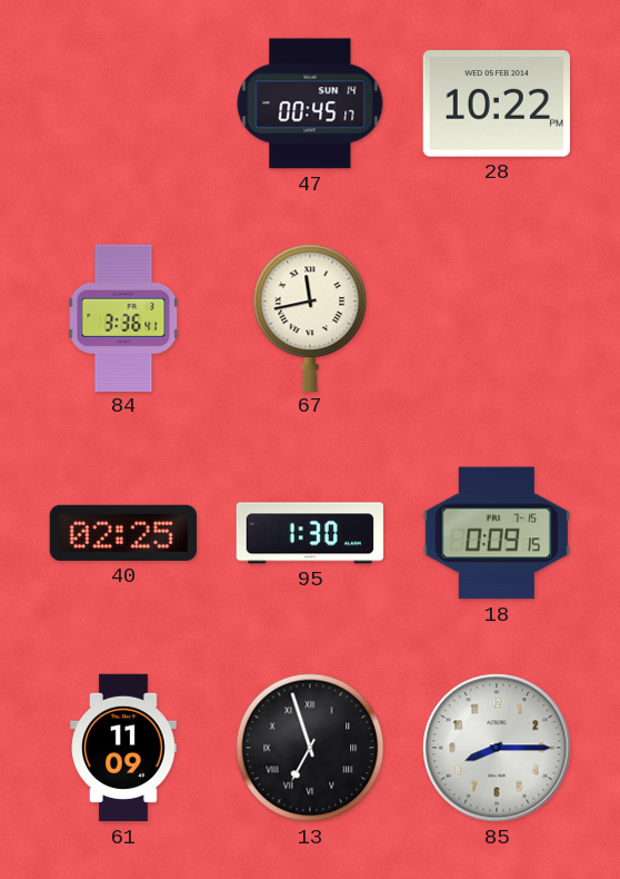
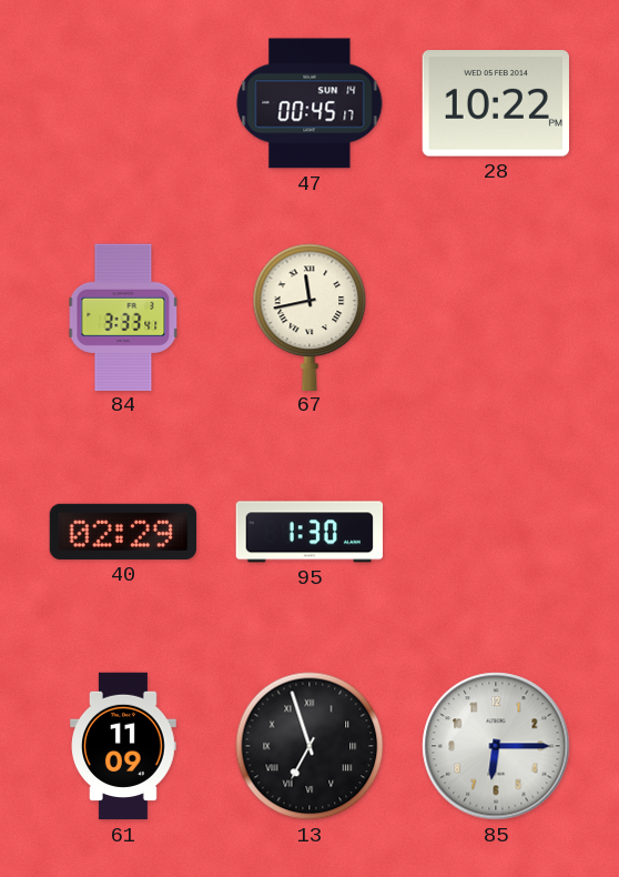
84: 3:36 -> 3:33
40: 02:25 -> 02:29
18: 0:09 -> none
85: 8:15 -> 6:15
